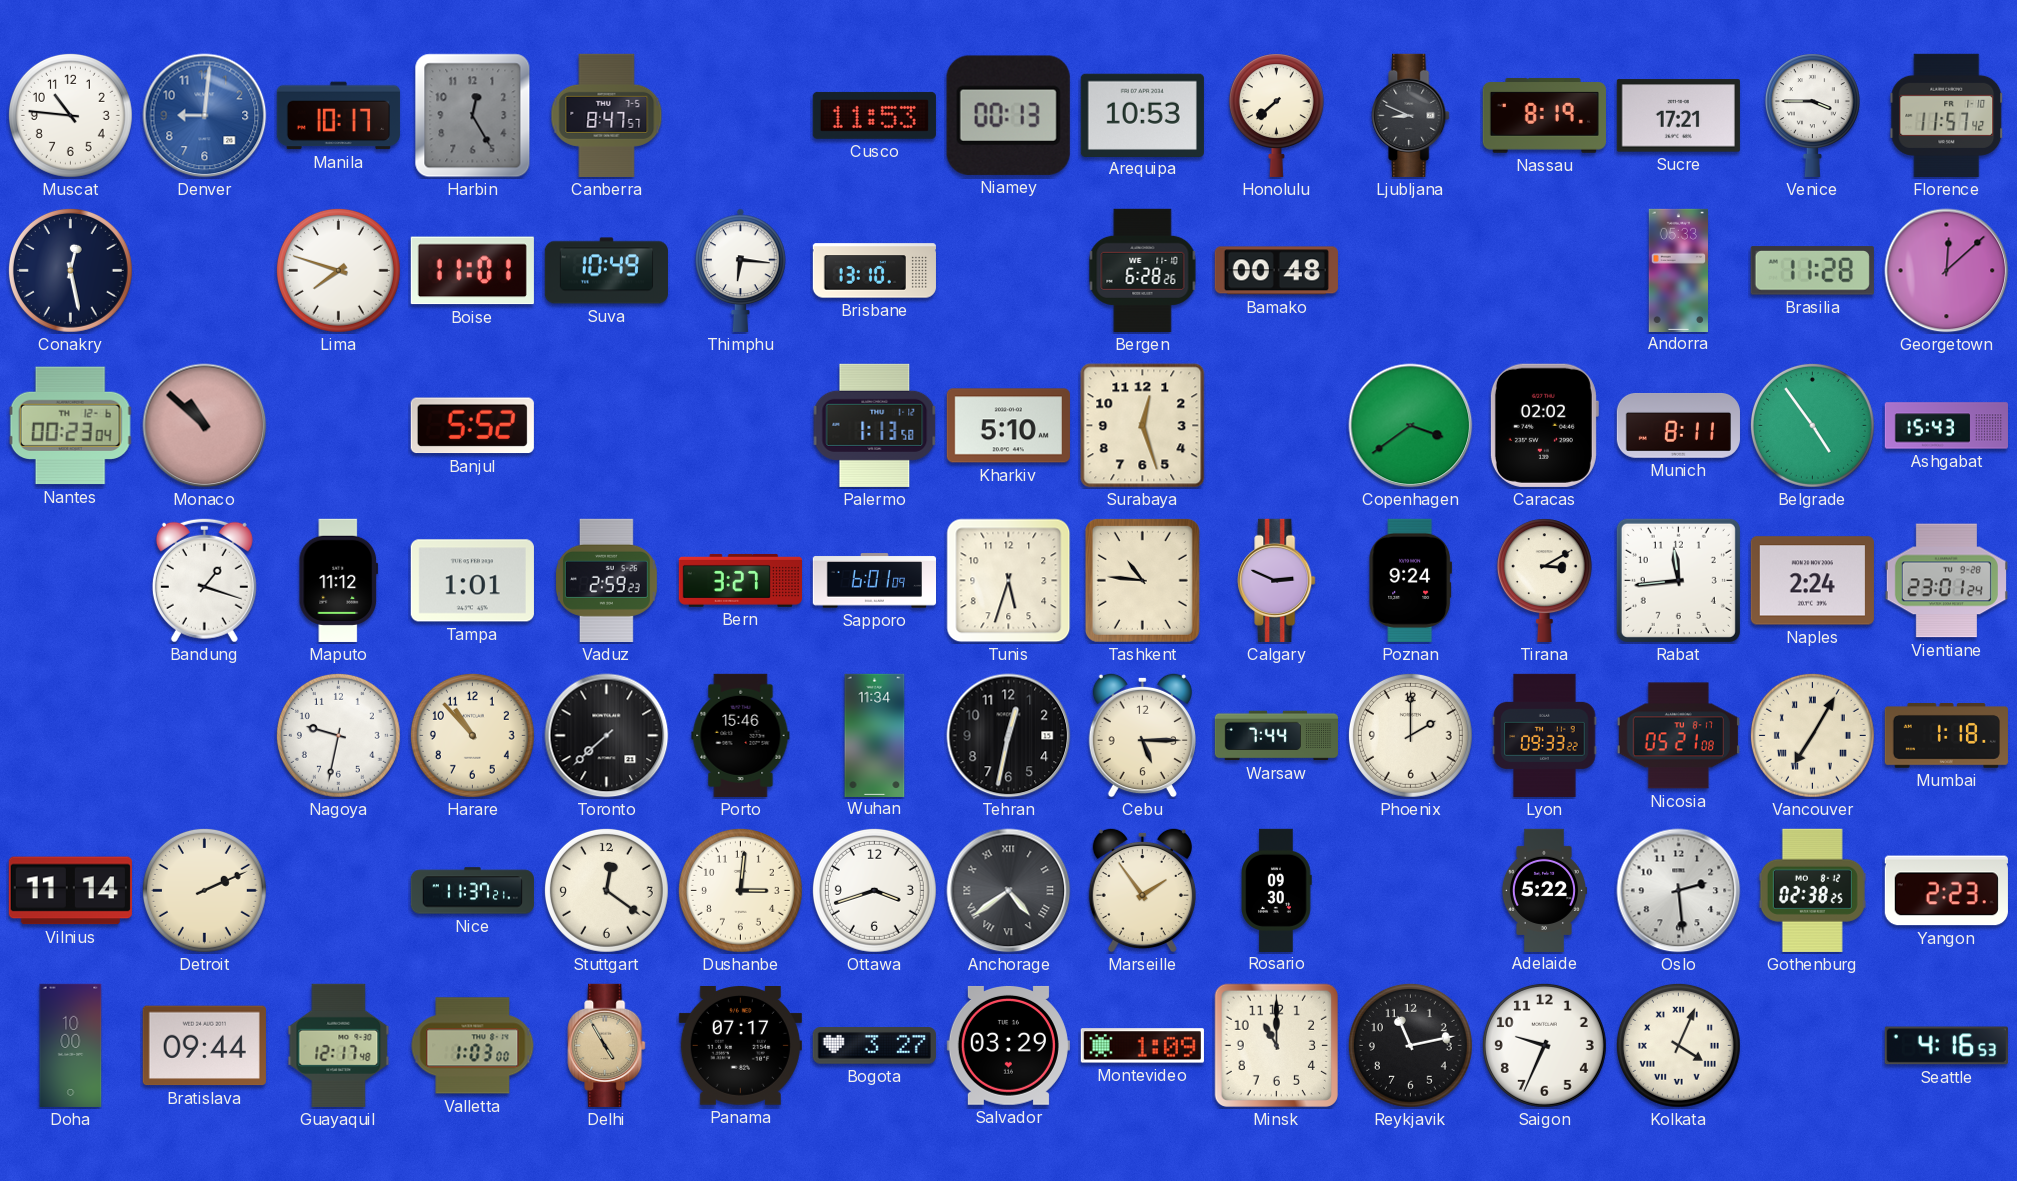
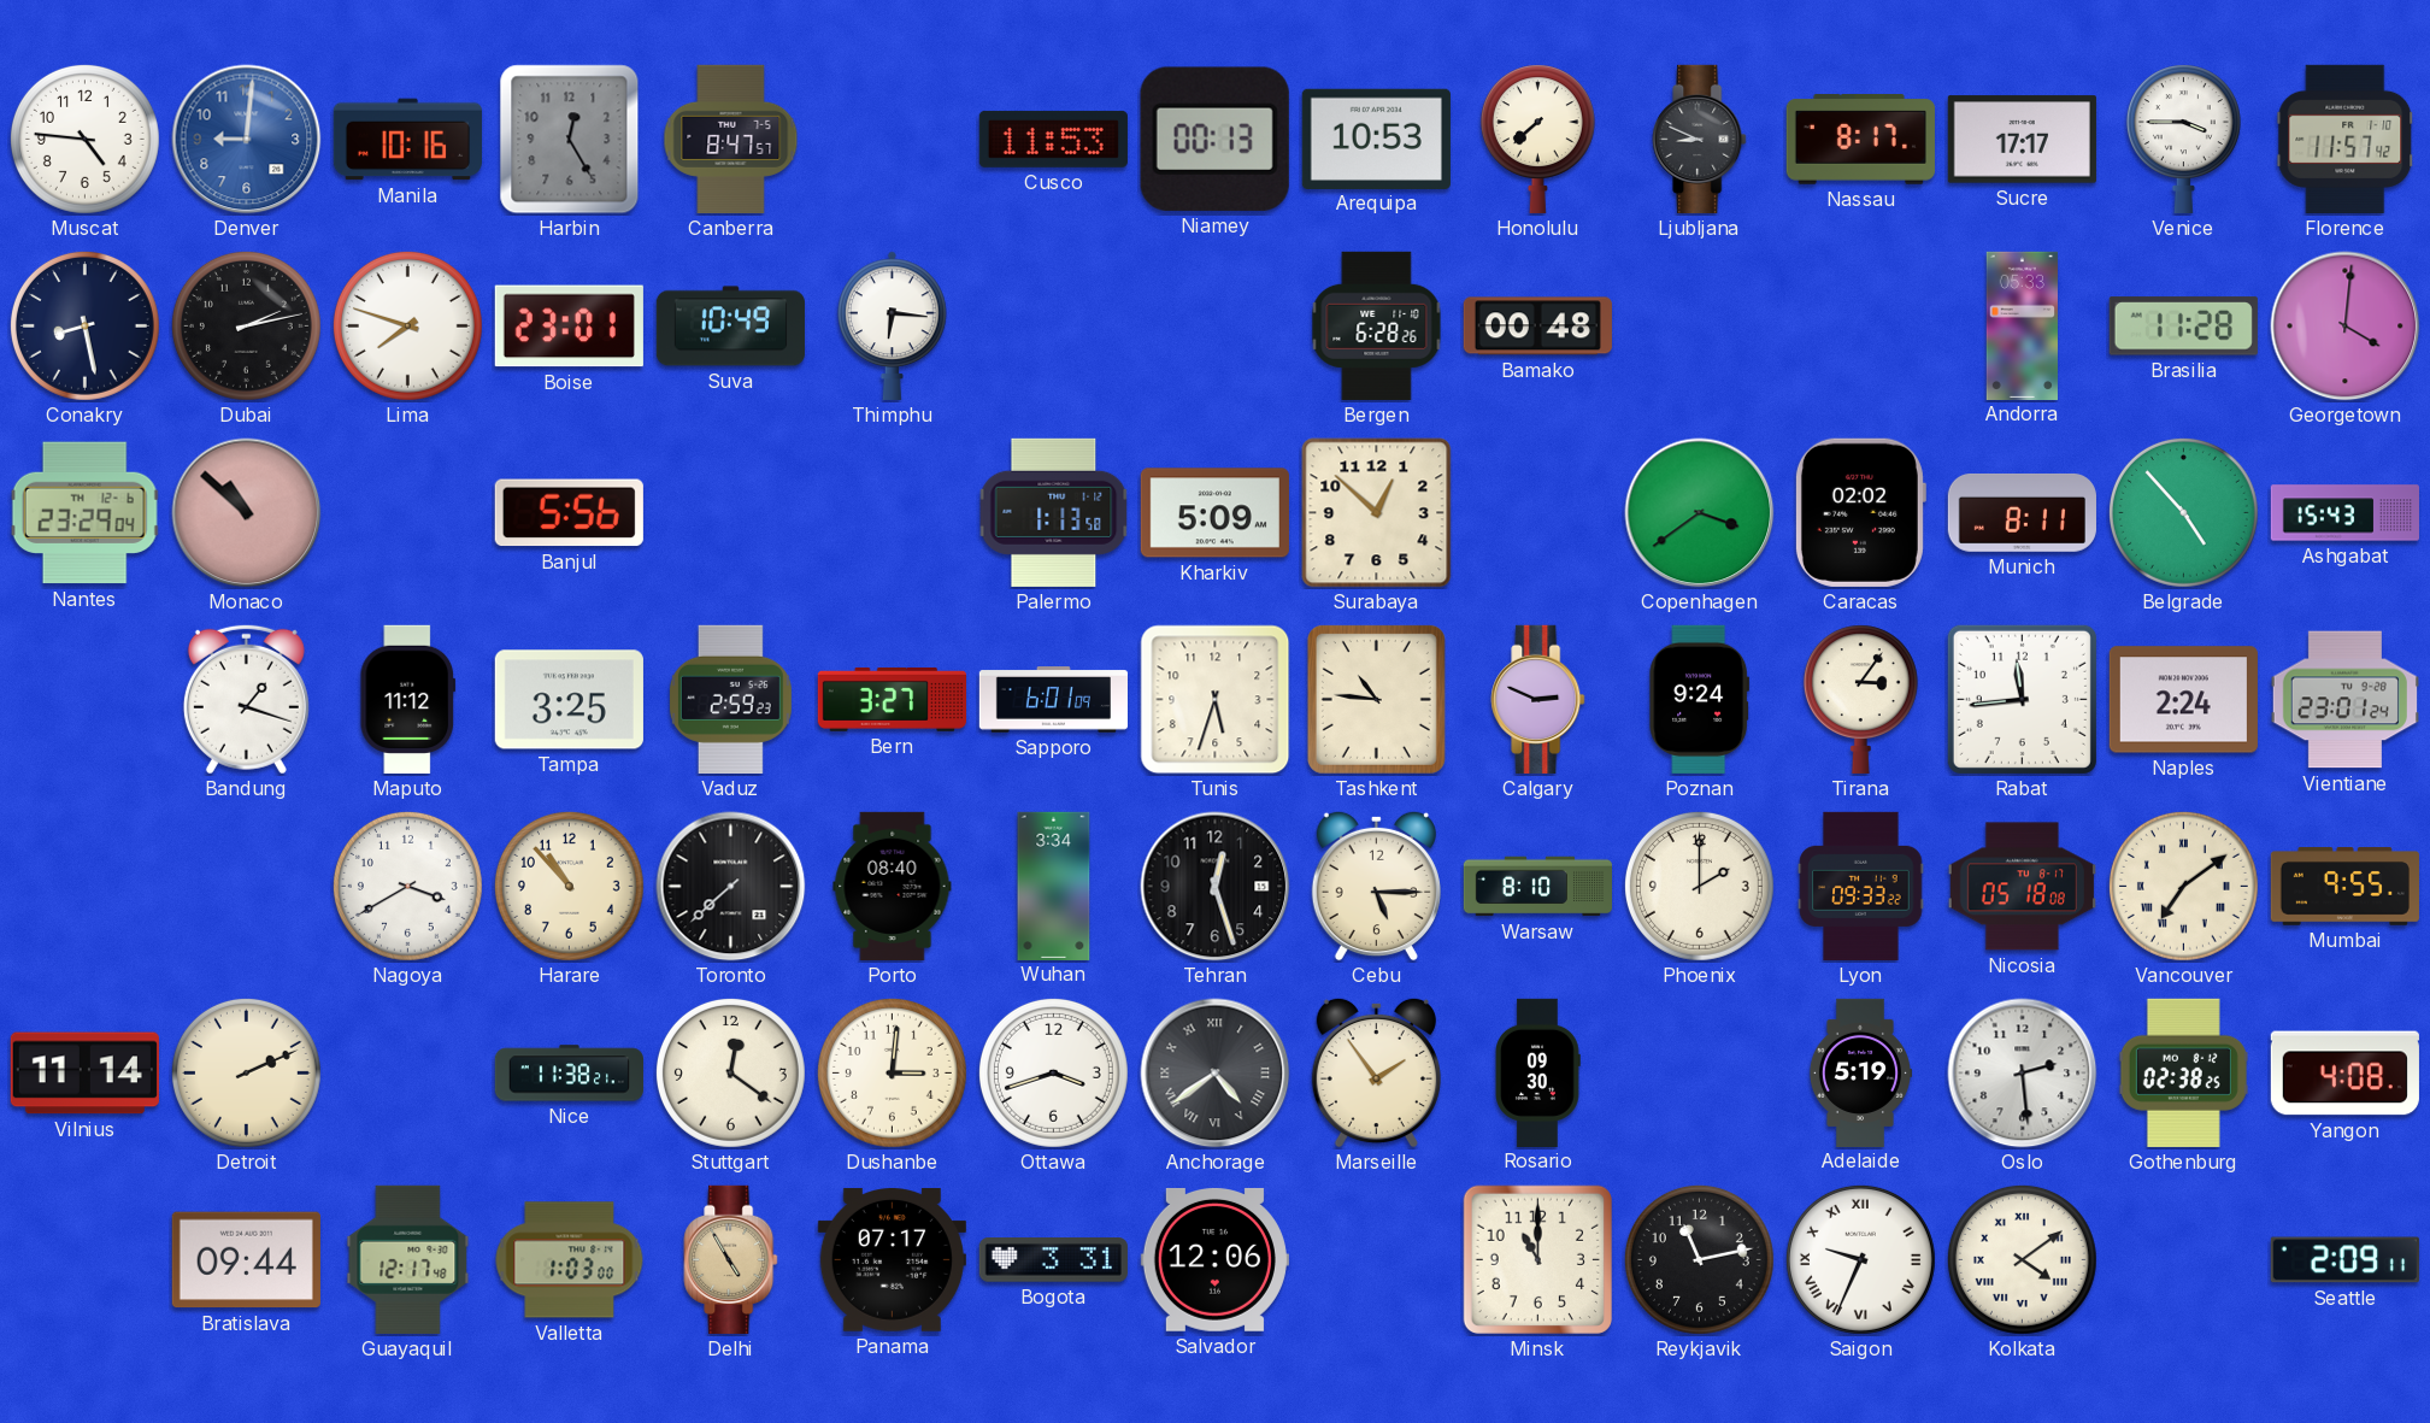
Muscat: 10:46 -> 4:46
Manila: 10:17 -> 10:16
Nassau: 8:19 -> 8:17
Sucre: 17:21 -> 17:17
Conakry: 12:28 -> 8:28
Dubai: none -> 2:13
Boise: 11:01 -> 23:01
Brisbane: 13:10 -> none
Georgetown: 12:08 -> 4:01
Nantes: 00:23 -> 23:29
Banjul: 5:52 -> 5:56
Kharkiv: 5:10 -> 5:09
Surabaya: 12:27 -> 12:52
Belgrade: 4:54 -> 4:53
Tampa: 1:01 -> 3:25
Tirana: 3:10 -> 3:06
Nagoya: 9:32 -> 3:40
Porto: 15:46 -> 08:40
Wuhan: 11:34 -> 3:34
Tehran: 12:32 -> 12:27
Warsaw: 7:44 -> 8:10
Nicosia: 05:21 -> 05:18
Vancouver: 7:05 -> 7:09
Mumbai: 1:18 -> 9:55
Nice: 11:37 -> 11:38
Adelaide: 5:22 -> 5:19
Yangon: 2:23 -> 4:08
Doha: 10:00 -> none
Bogota: 3:27 -> 3:31
Salvador: 03:29 -> 12:06
Montevideo: 1:09 -> none
Saigon numerals: Arabic -> Roman
Kolkata: 4:04 -> 4:09
Seattle: 4:16 -> 2:09
